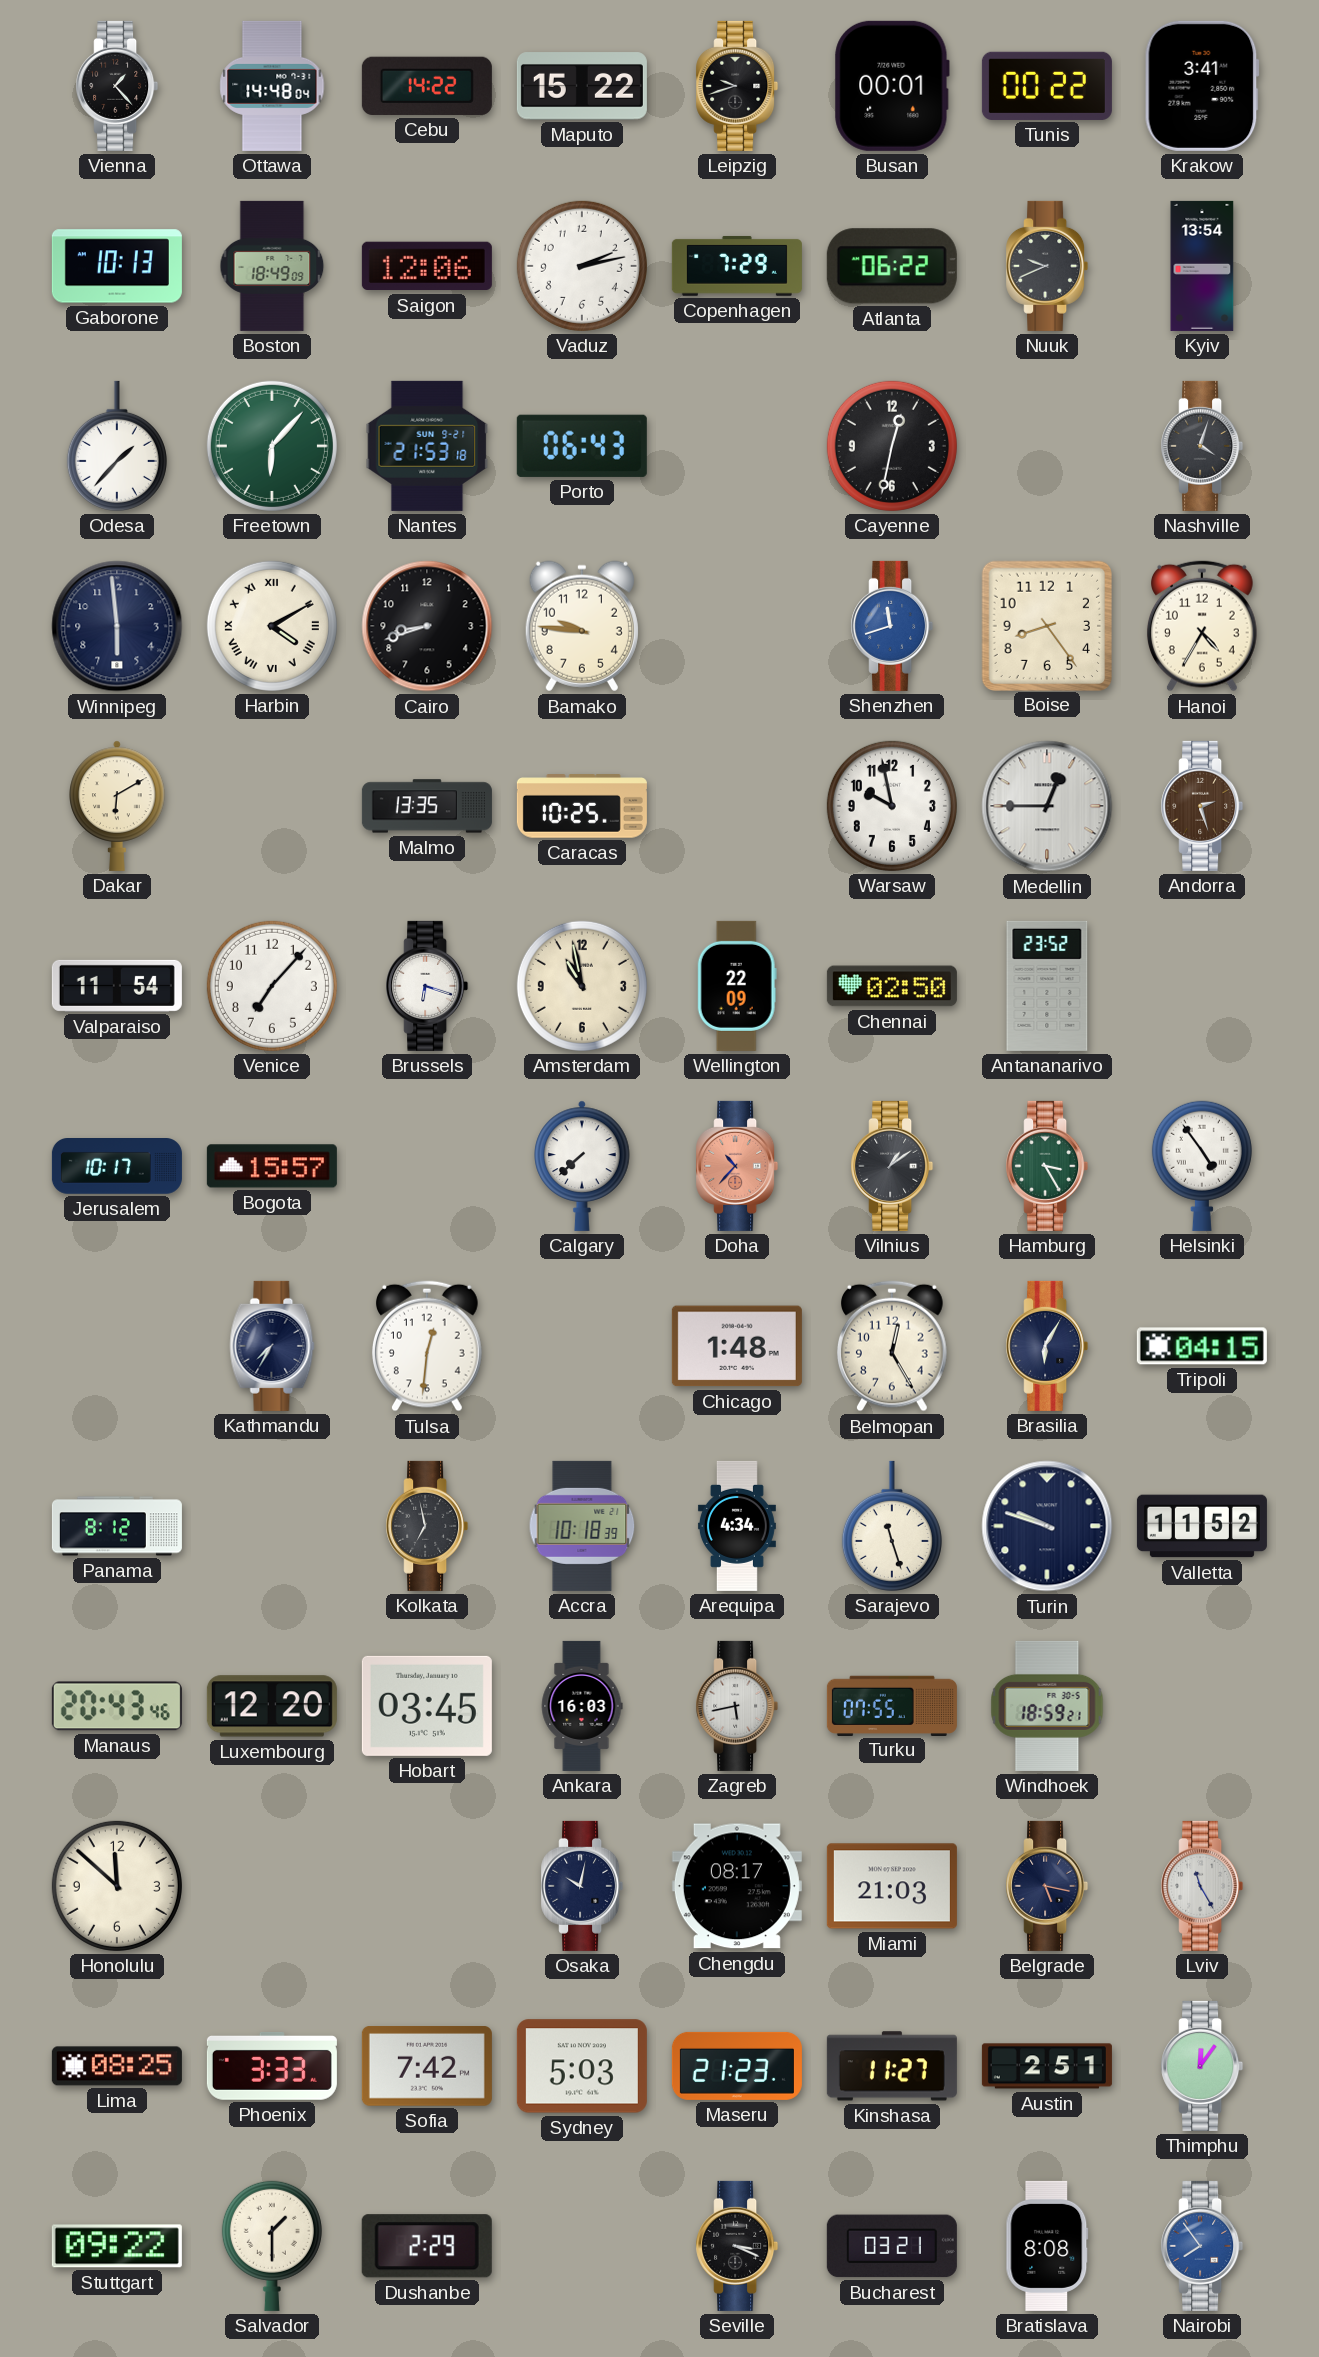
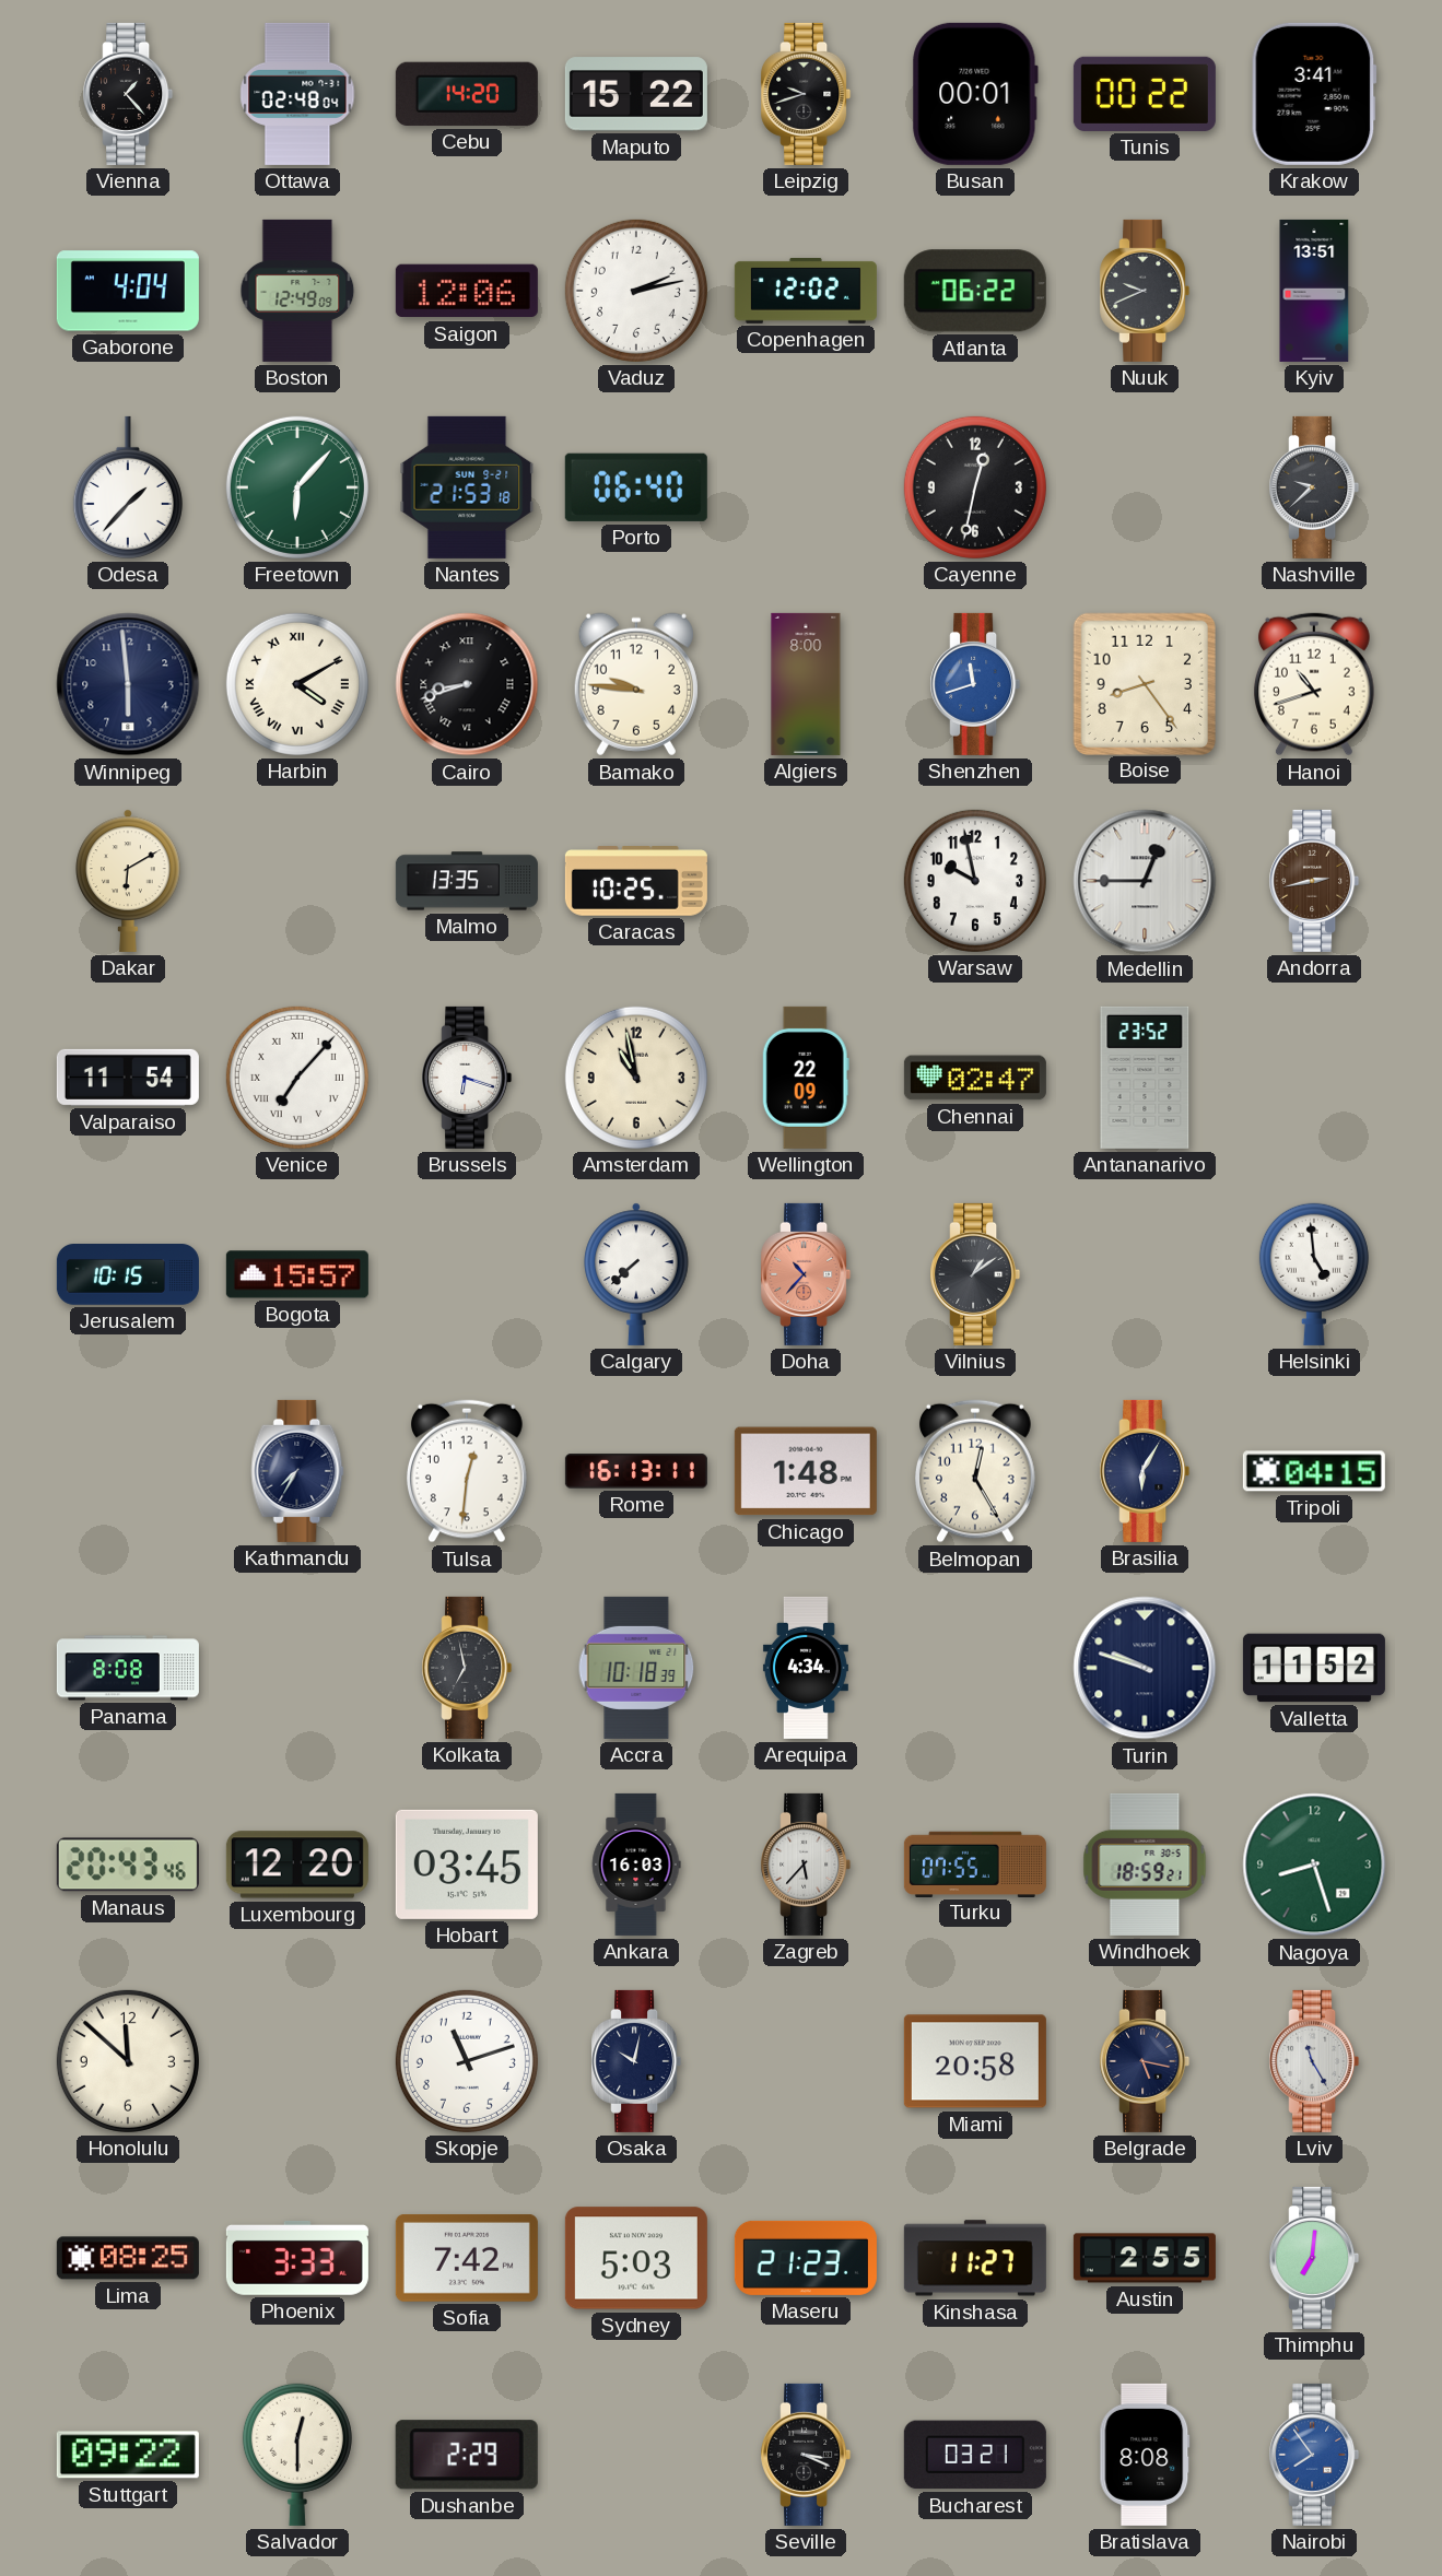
Ottawa: 14:48 -> 02:48
Cebu: 14:22 -> 14:20
Gaborone: 10:13 -> 4:04
Boston: 18:49 -> 12:49
Copenhagen: 7:29 -> 12:02
Kyiv: 13:54 -> 13:51
Porto: 06:43 -> 06:40
Nashville: 4:03 -> 9:38
Cairo numerals: Arabic -> Roman
Algiers: none -> 8:00
Hanoi: 4:35 -> 10:42
Andorra: 2:27 -> 2:43
Venice numerals: Arabic -> Roman
Chennai: 02:50 -> 02:47
Jerusalem: 10:17 -> 10:15
Hamburg: 3:25 -> none
Helsinki: 4:54 -> 4:59
Rome: none -> 16:13
Panama: 8:12 -> 8:08
Sarajevo: 11:27 -> none
Zagreb: 5:43 -> 5:37
Nagoya: none -> 8:27
Skopje: none -> 11:12
Chengdu: 08:17 -> none
Miami: 21:03 -> 20:58
Austin: 2:51 -> 2:55
Thimphu: 12:06 -> 7:01
Salvador: 1:30 -> 12:30
